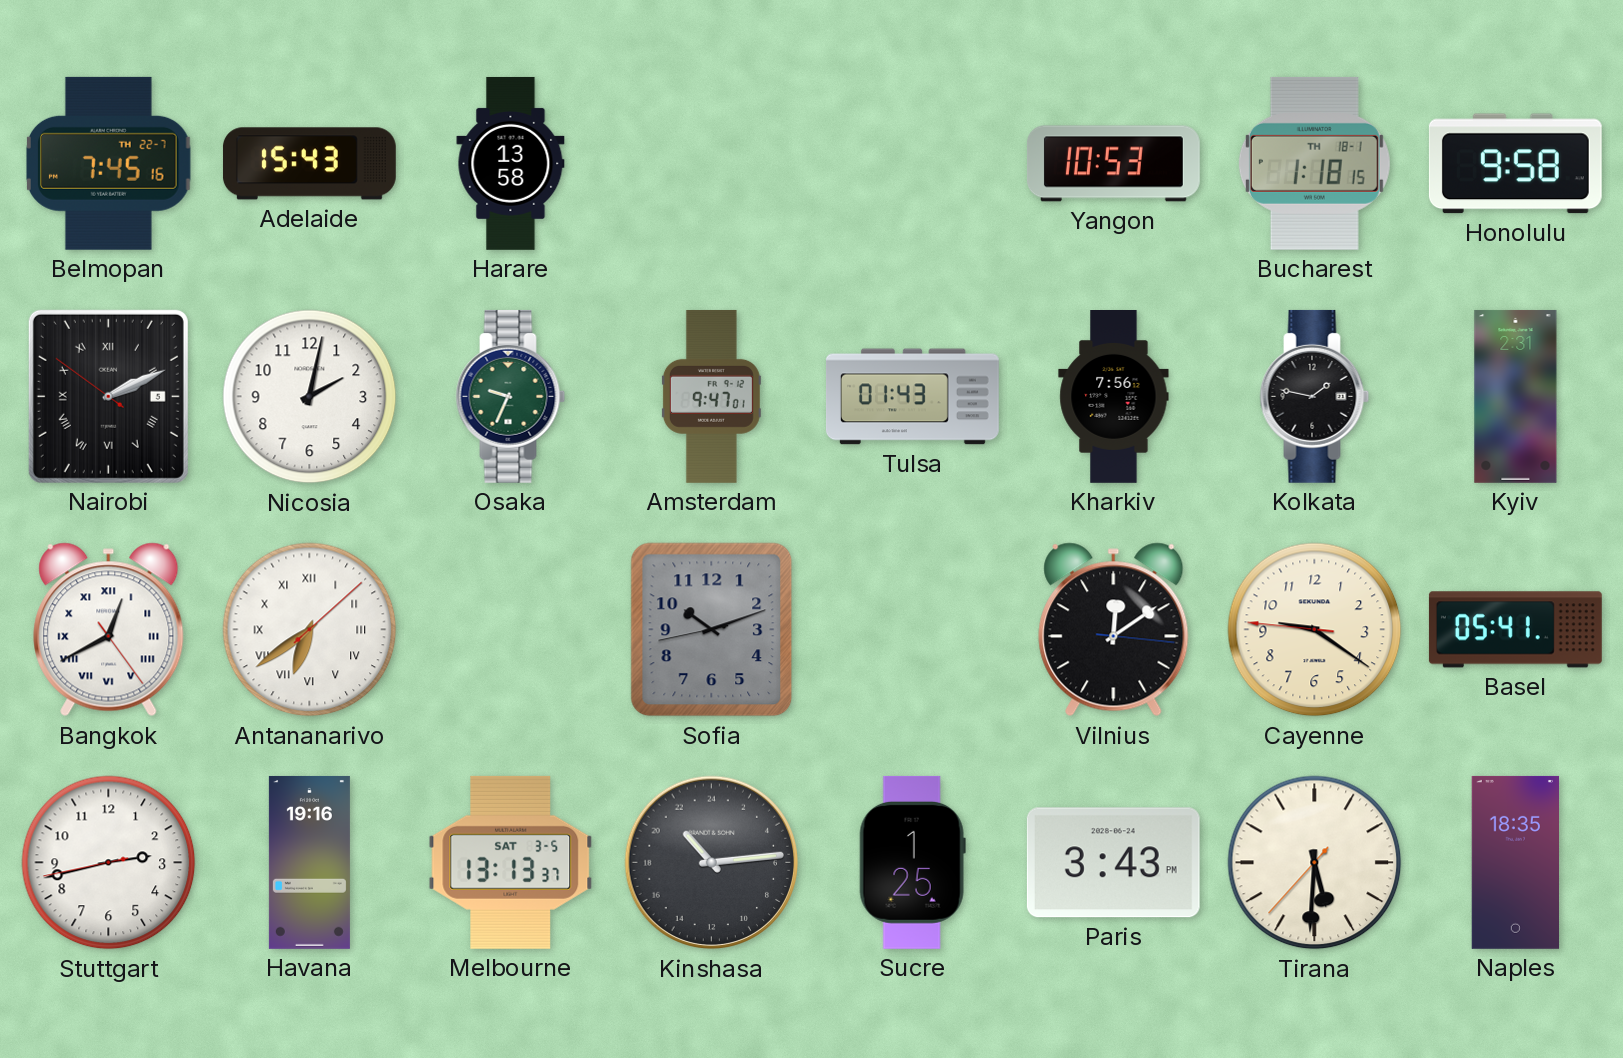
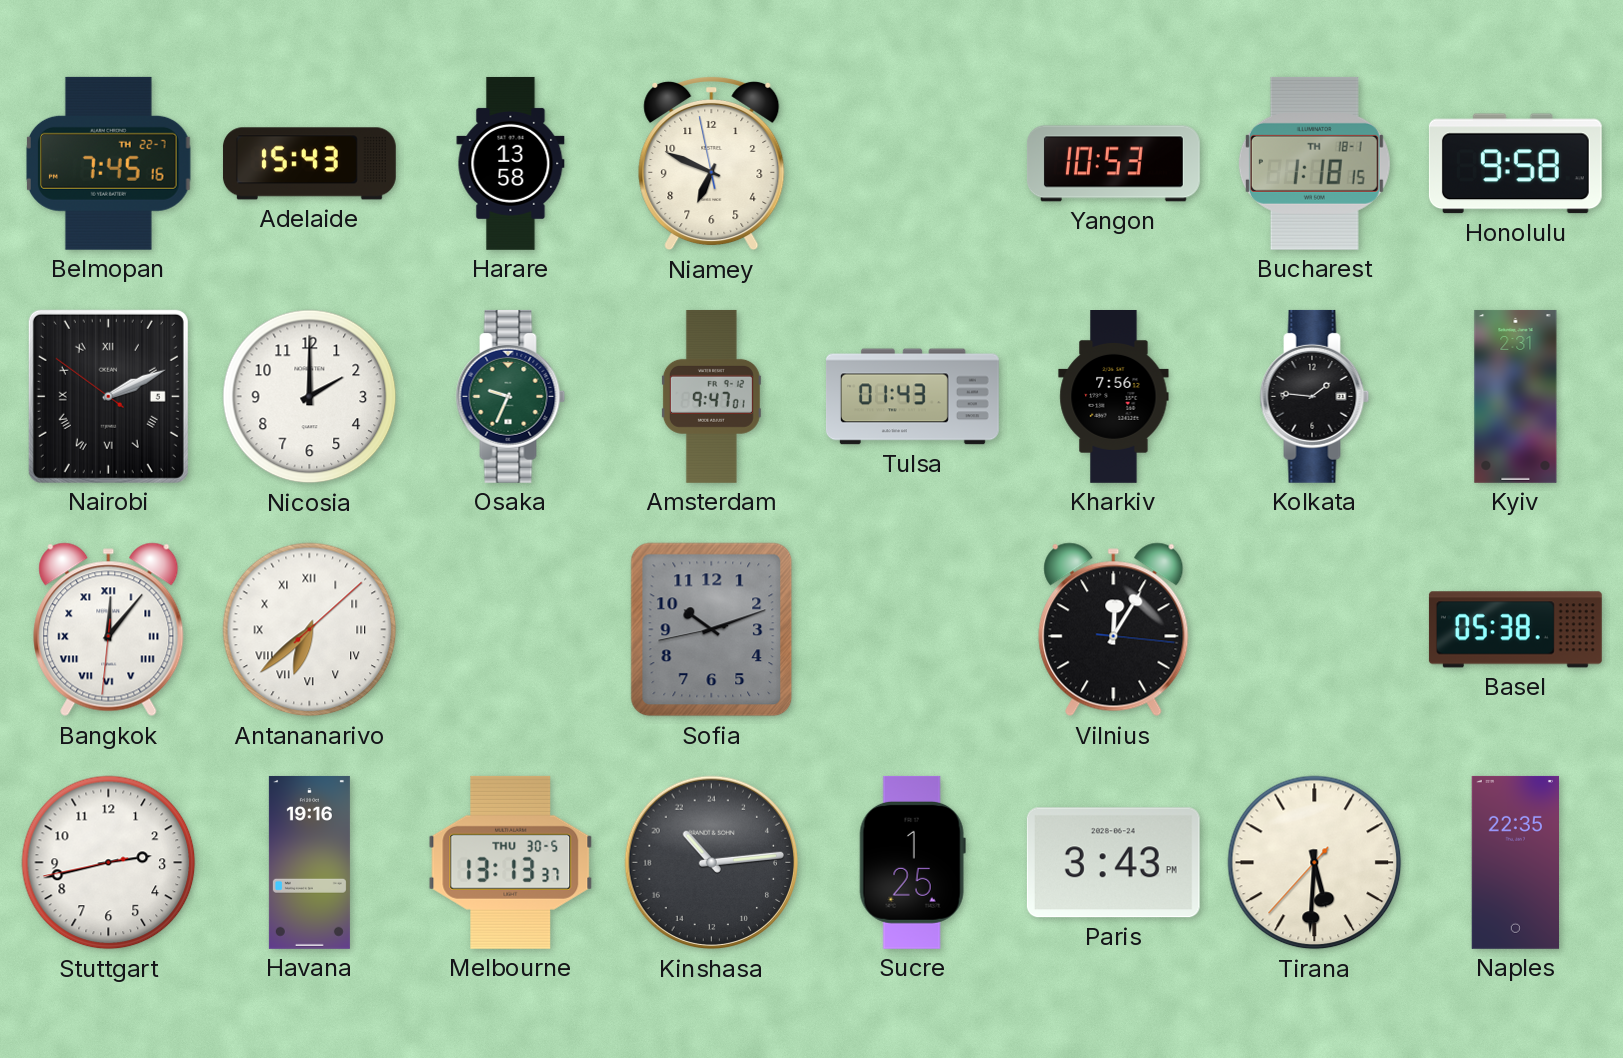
Niamey: none -> 6:48
Nicosia: 2:02 -> 2:00
Kolkata: 1:47 -> 1:46
Bangkok: 12:40 -> 12:06
Antananarivo: 6:39 -> 6:38
Vilnius: 12:09 -> 12:05
Cayenne: 9:20 -> none
Basel: 05:41 -> 05:38
Melbourne date: SAT 3-5 -> THU 30-5
Naples: 18:35 -> 22:35
